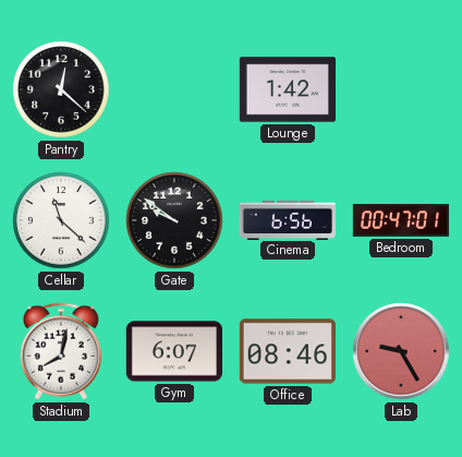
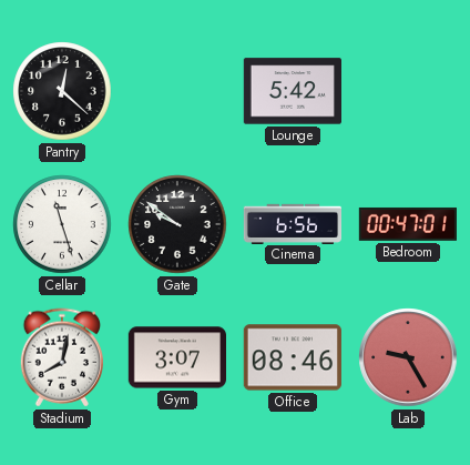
Lounge: 1:42 -> 5:42
Cellar: 11:22 -> 11:27
Gym: 6:07 -> 3:07
